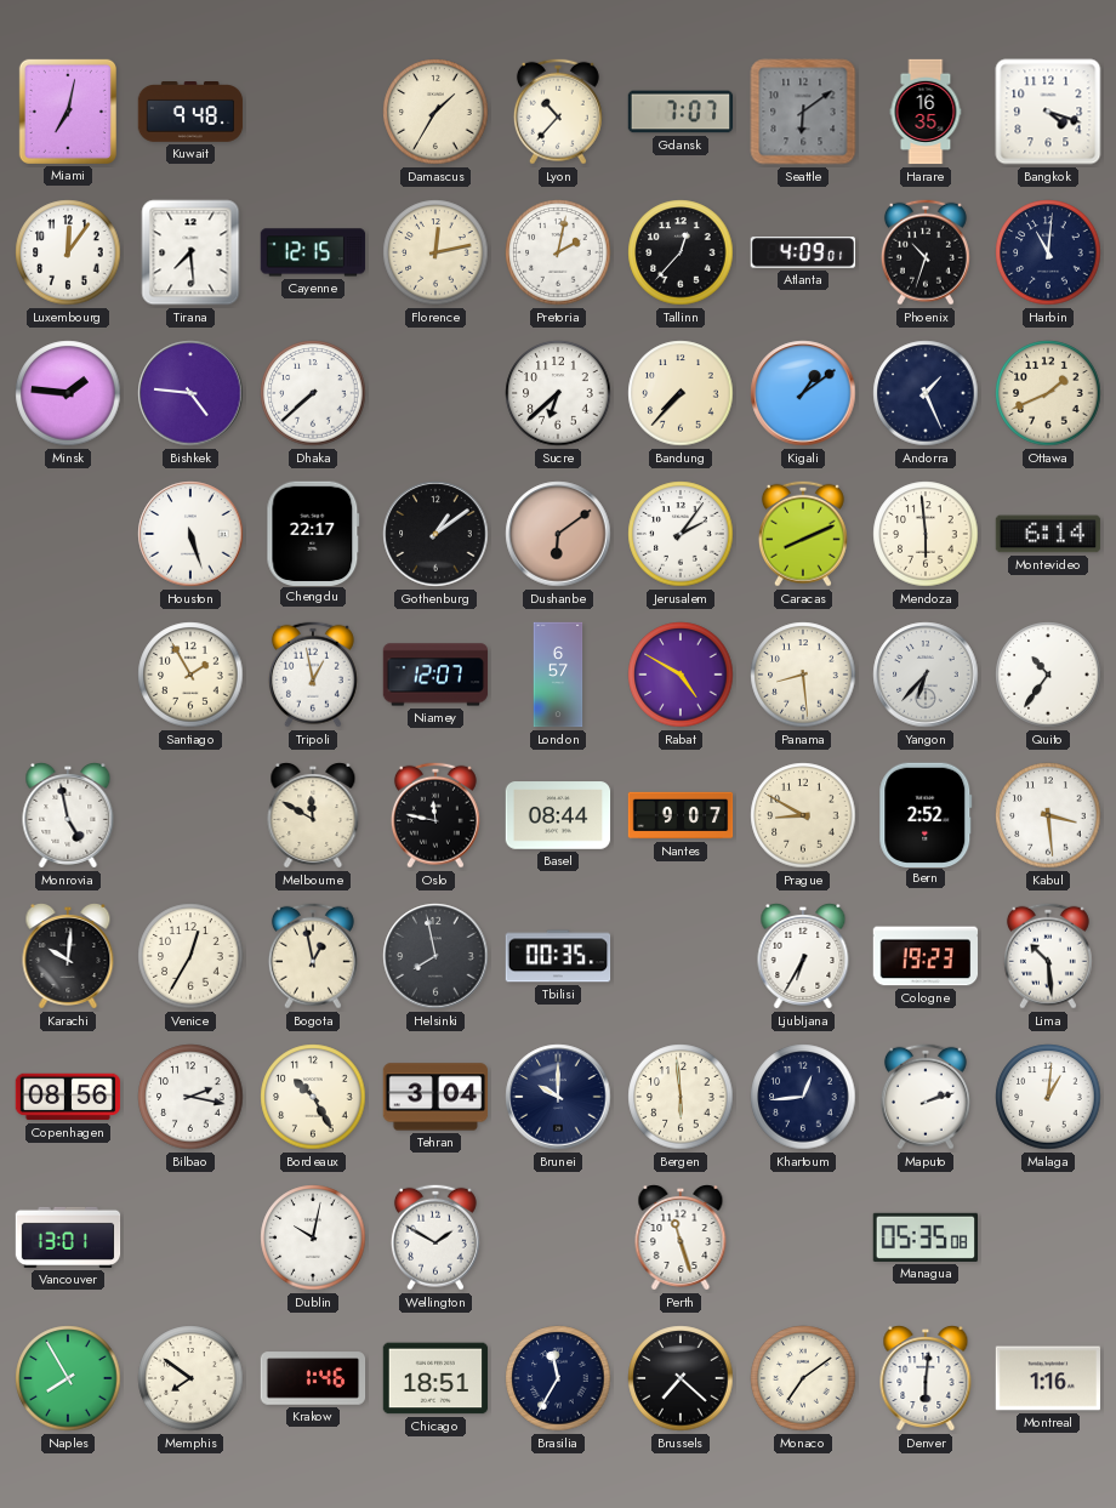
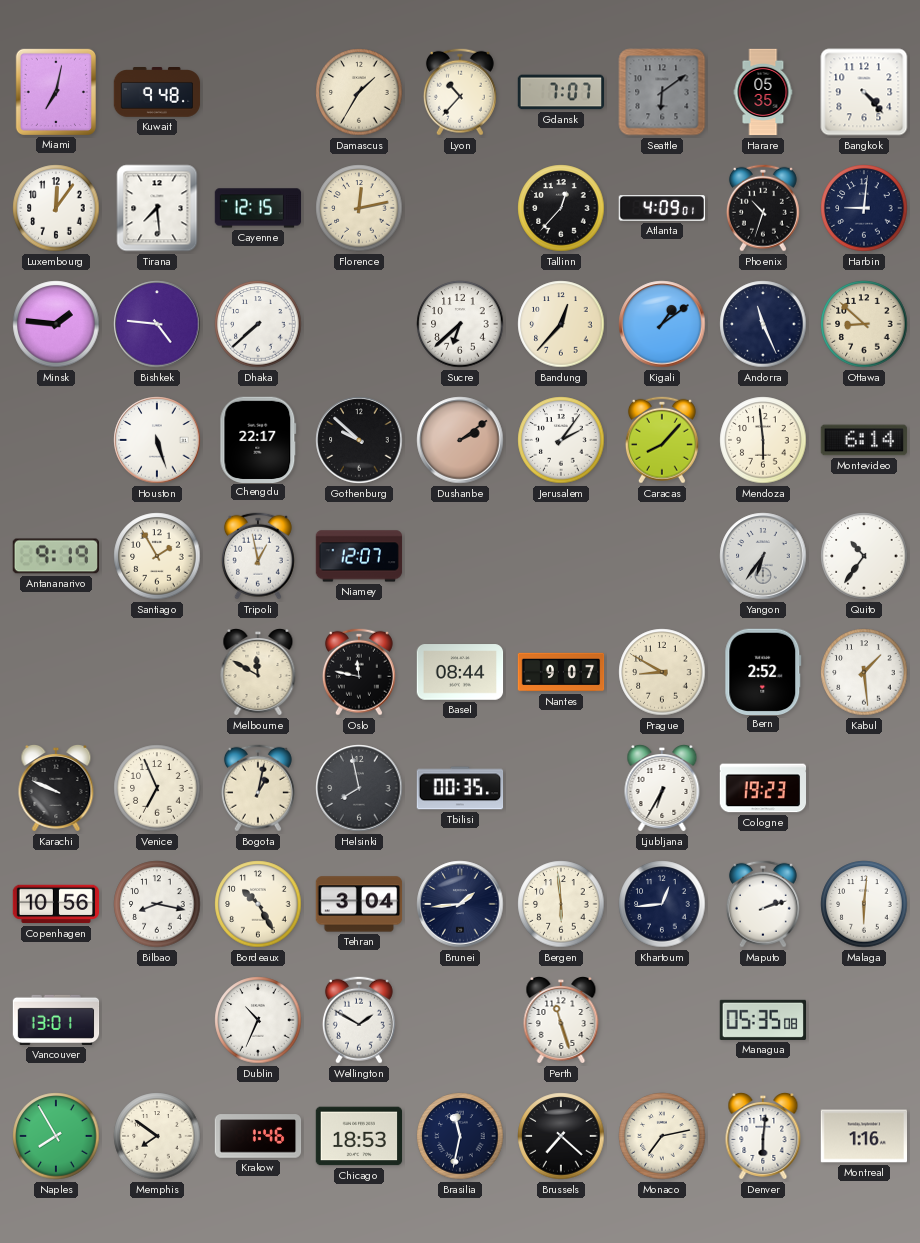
Harare: 16:35 -> 05:35
Bangkok: 4:18 -> 4:23
Pretoria: 2:02 -> none
Harbin: 11:01 -> 9:01
Bandung: 7:37 -> 12:37
Andorra: 1:26 -> 11:26
Ottawa: 1:41 -> 8:52
Gothenburg: 1:09 -> 9:52
Dushanbe: 6:09 -> 2:09
Caracas: 8:11 -> 8:07
Antananarivo: none -> 9:19
London: 6:57 -> none
Rabat: 4:50 -> none
Panama: 8:29 -> none
Yangon: 6:37 -> 6:36
Monrovia: 4:58 -> none
Kabul: 3:29 -> 1:29
Karachi: 10:01 -> 9:49
Venice: 12:35 -> 6:56
Bogota: 12:58 -> 1:02
Lima: 10:29 -> none
Copenhagen: 08:56 -> 10:56
Bilbao: 2:17 -> 8:17
Brunei: 10:00 -> 1:44
Malaga: 1:01 -> 6:01
Dublin: 10:02 -> 10:34
Chicago: 18:51 -> 18:53
Brasilia: 11:35 -> 11:32
Monaco: 7:09 -> 7:13
